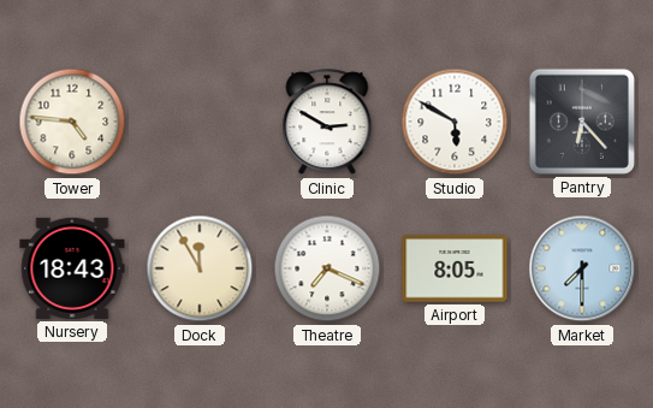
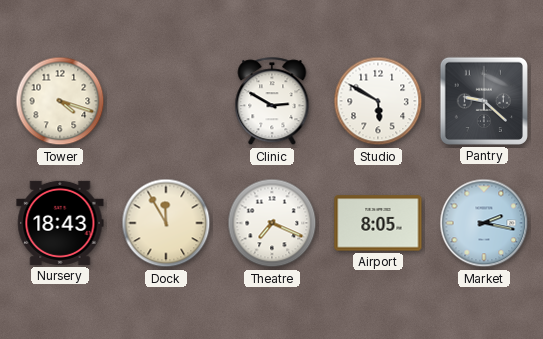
Tower: 4:46 -> 4:18
Pantry: 6:23 -> 9:22
Market: 7:30 -> 2:17
